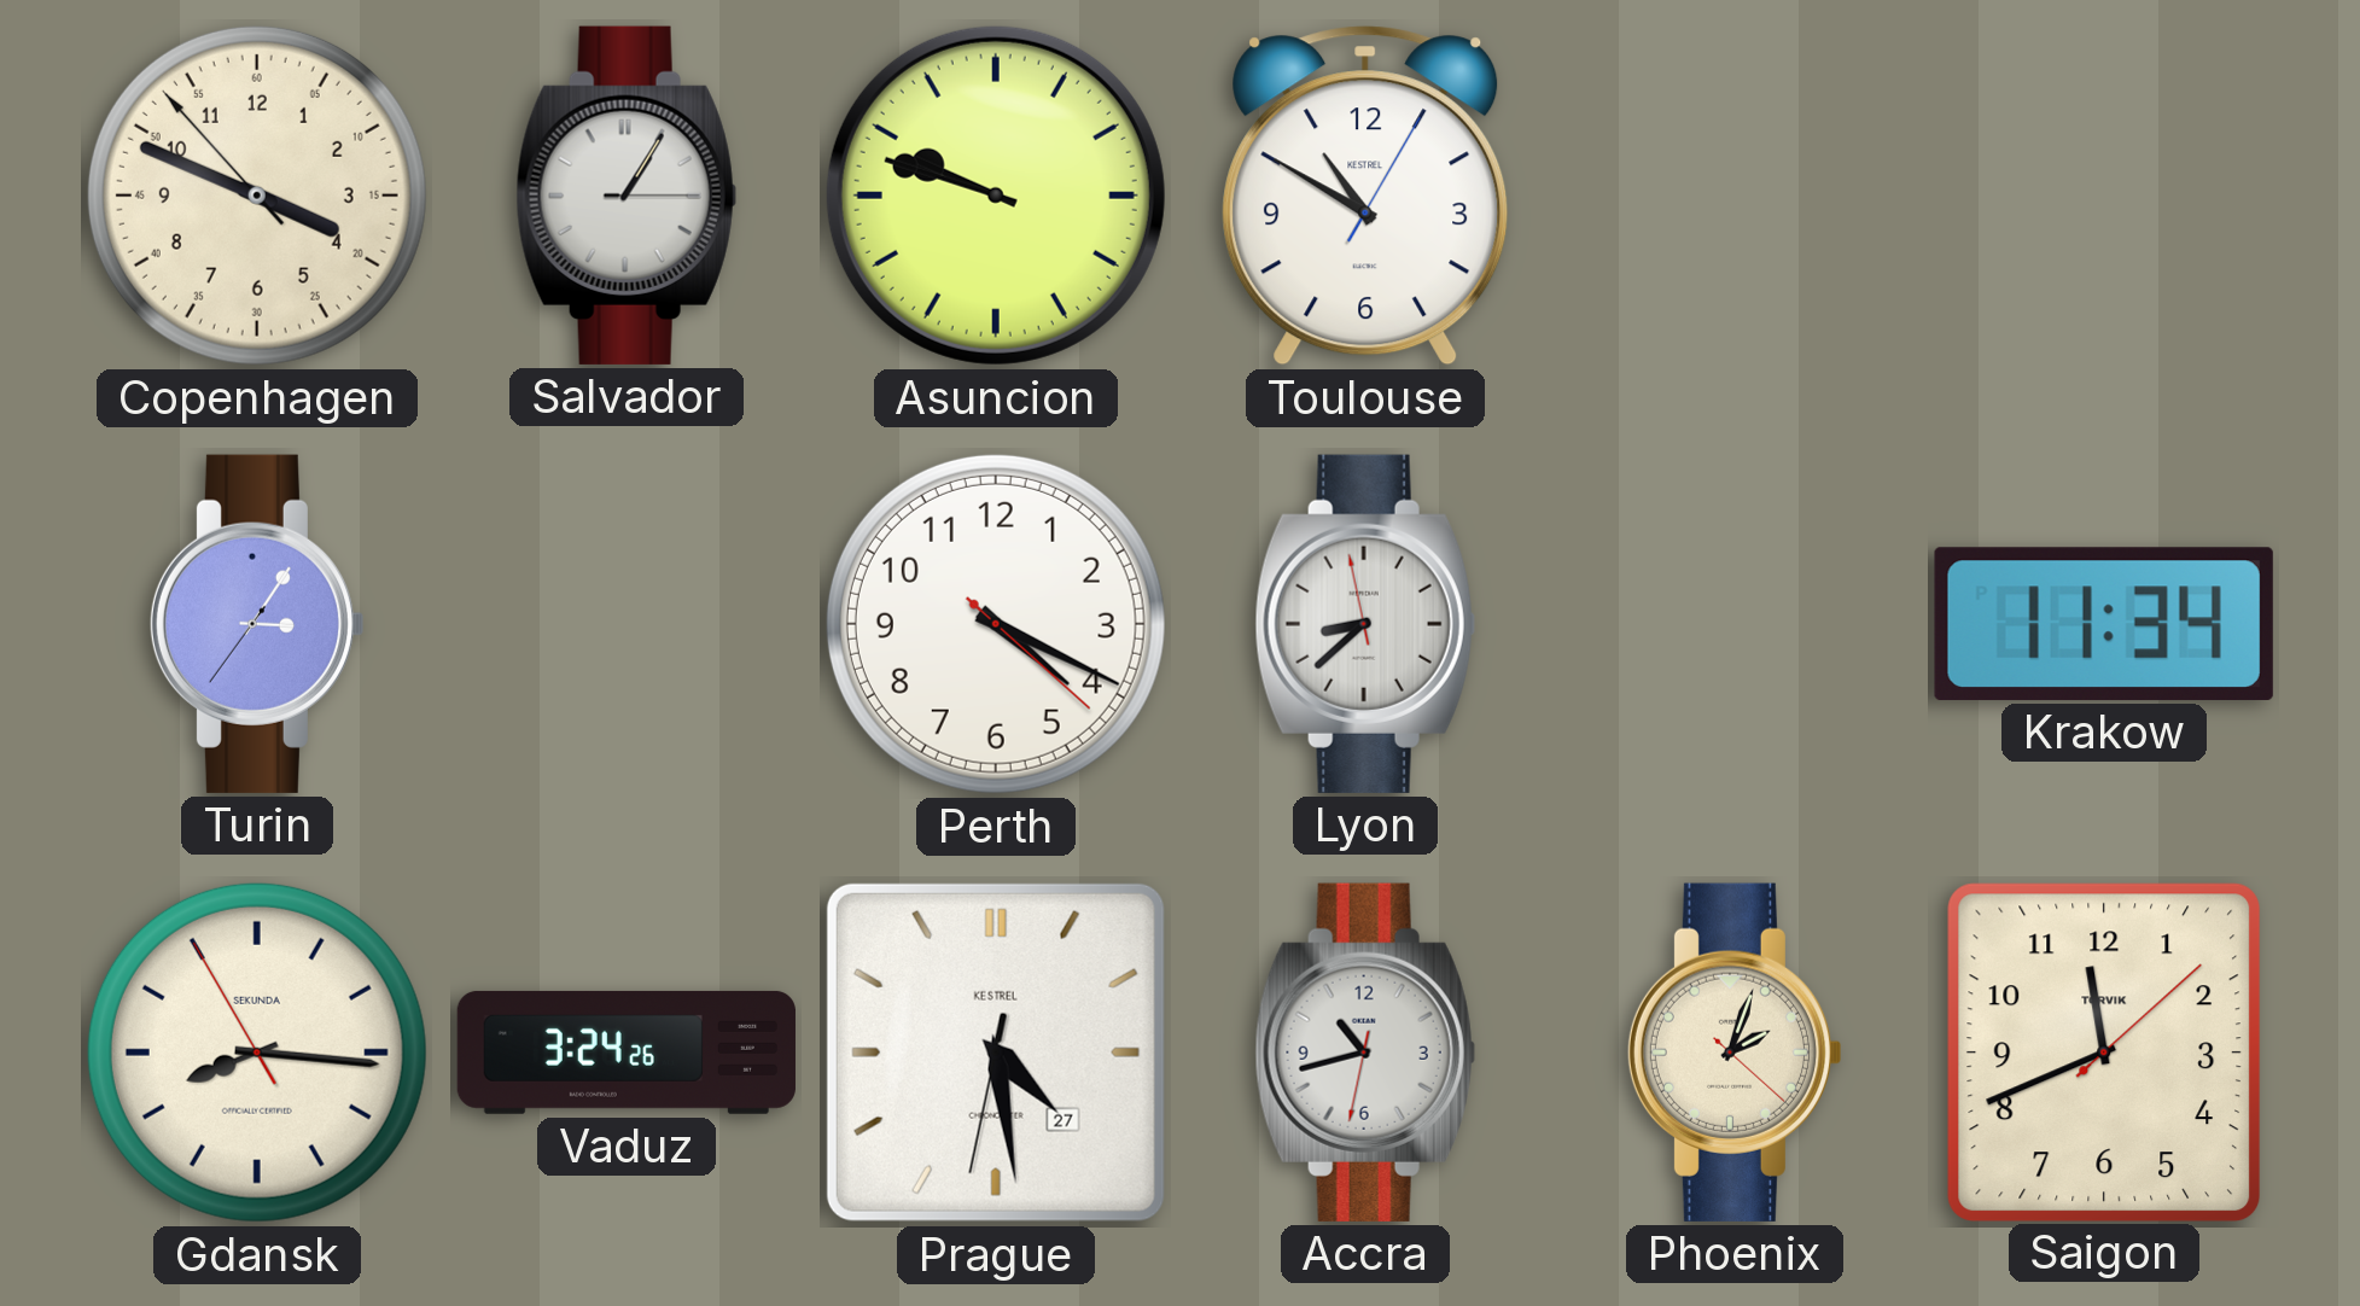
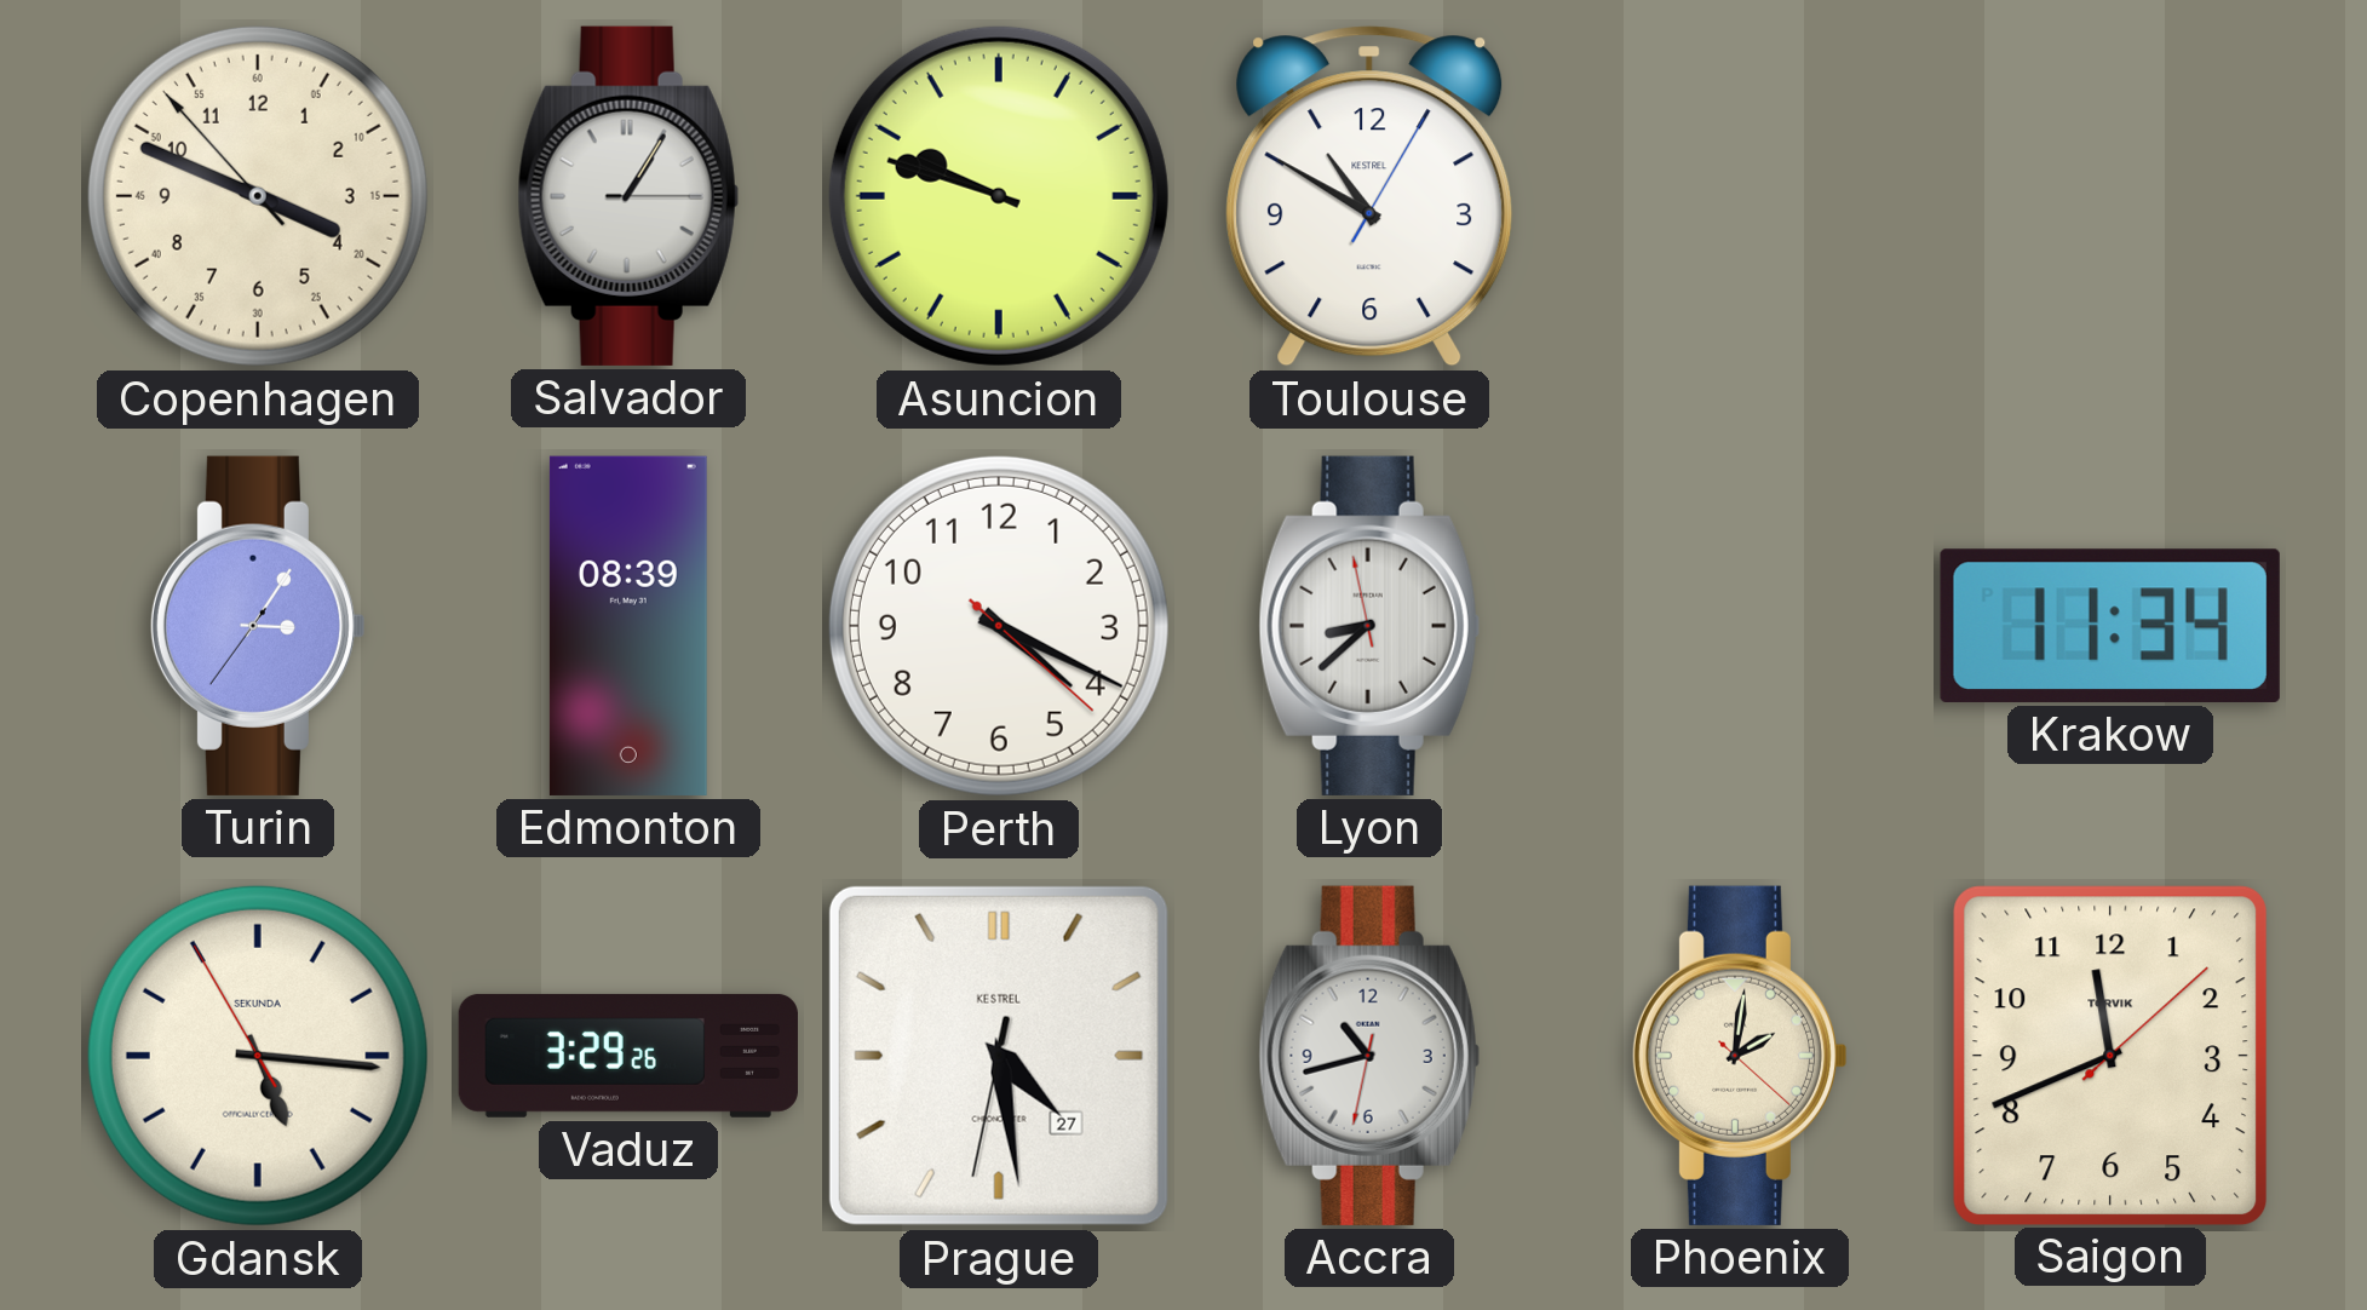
Edmonton: none -> 08:39
Gdansk: 8:15 -> 5:15
Vaduz: 3:24 -> 3:29
Phoenix: 2:03 -> 2:01
